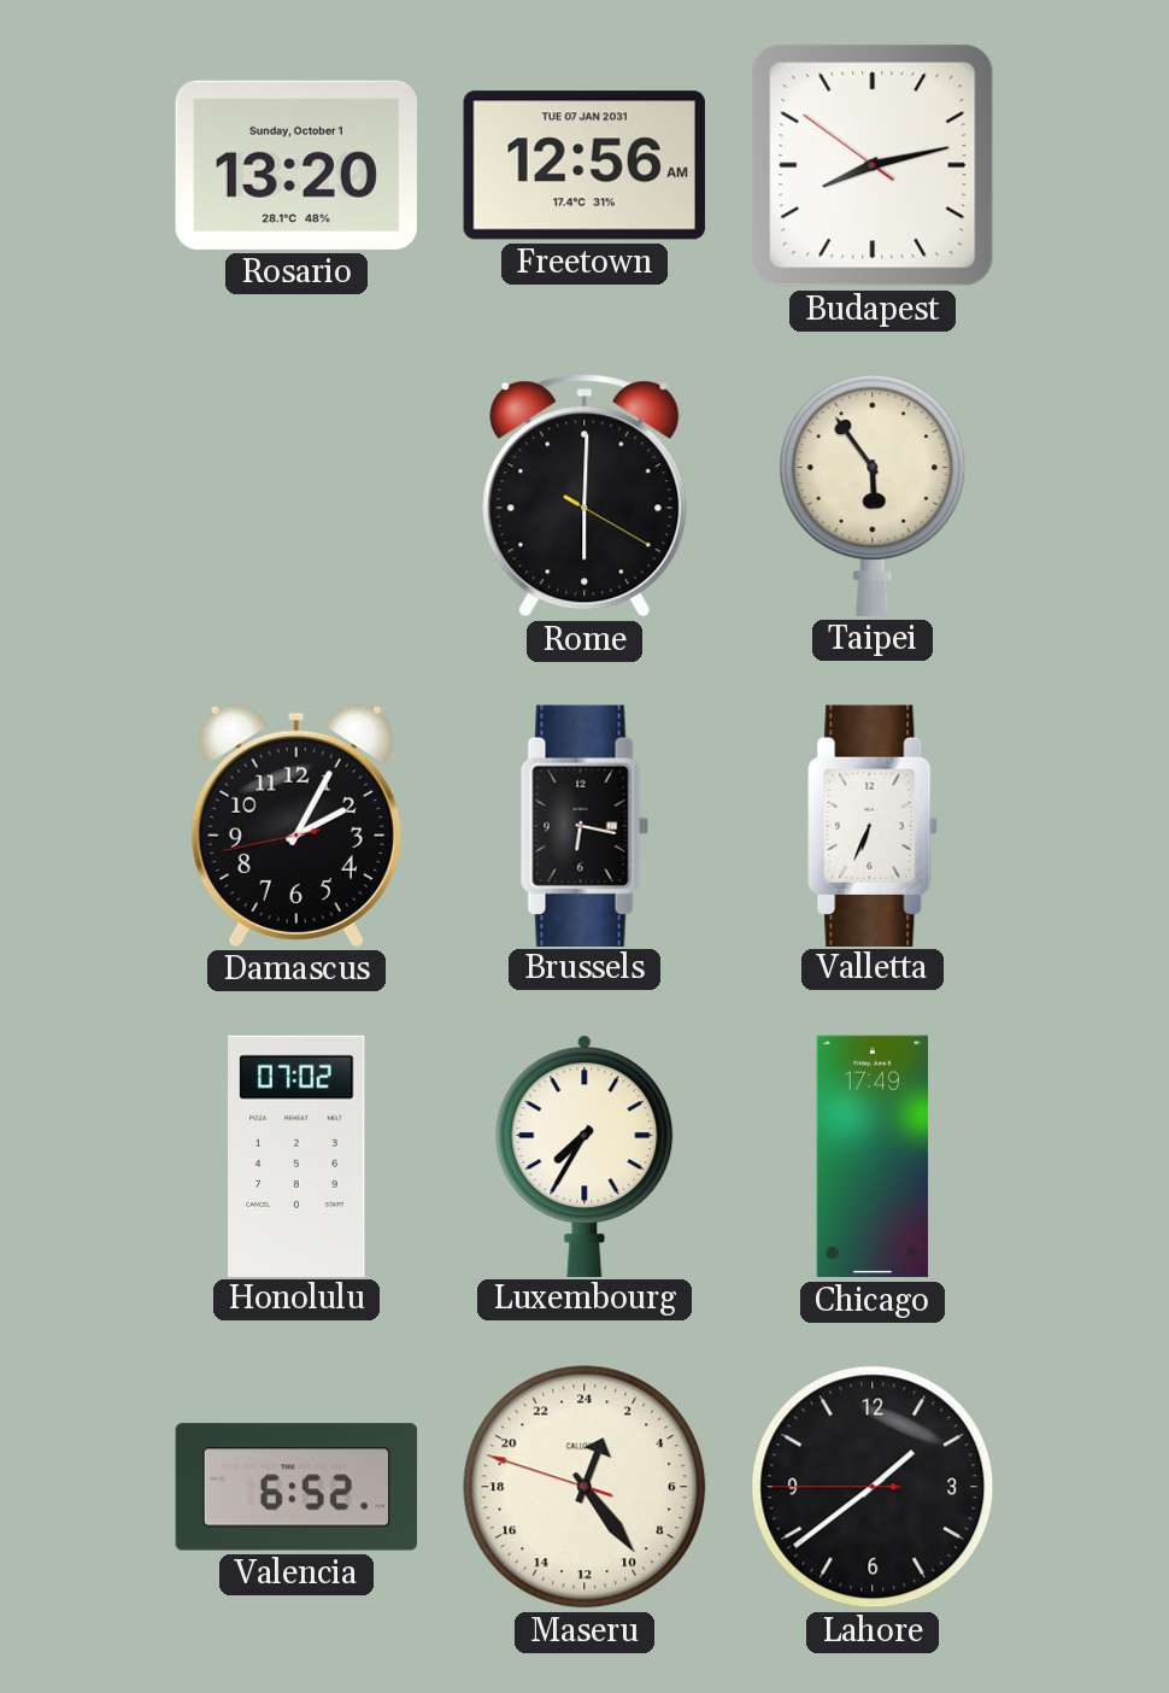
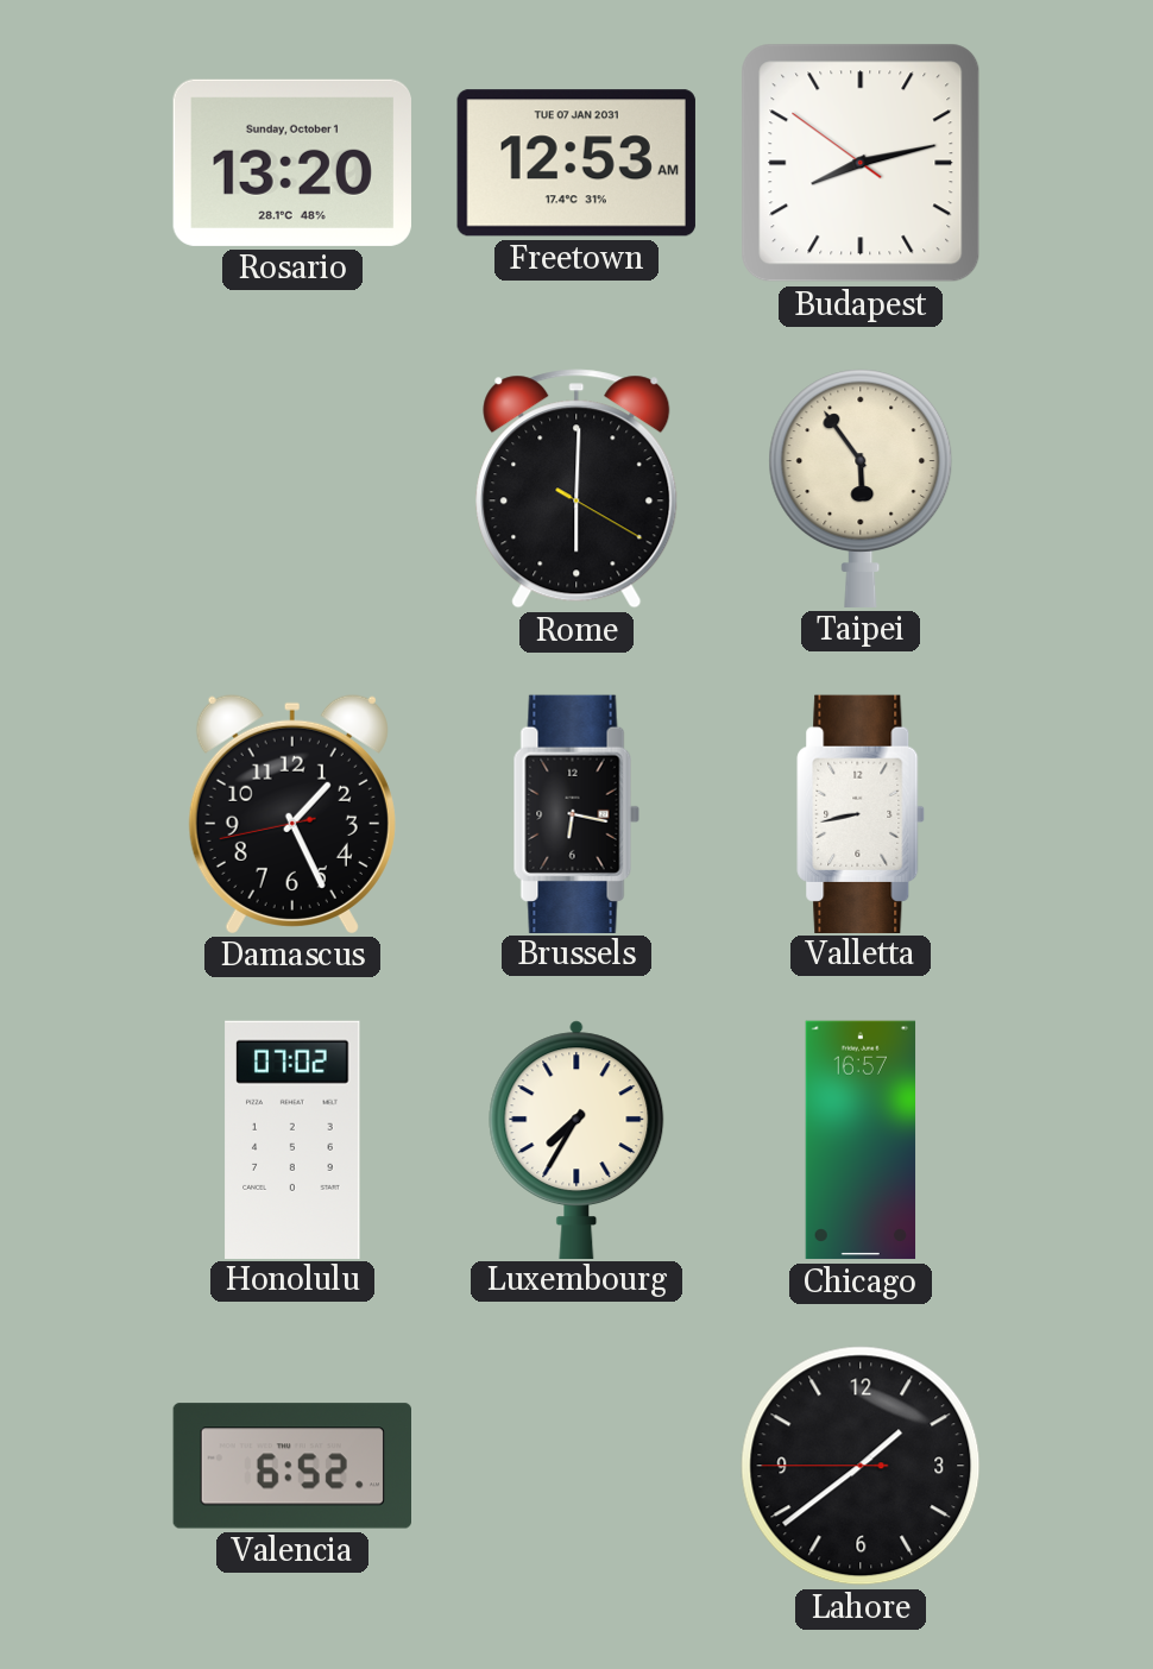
Freetown: 12:56 -> 12:53
Damascus: 2:04 -> 1:25
Valletta: 6:34 -> 8:43
Chicago: 17:49 -> 16:57
Maseru: 1:23 -> none
